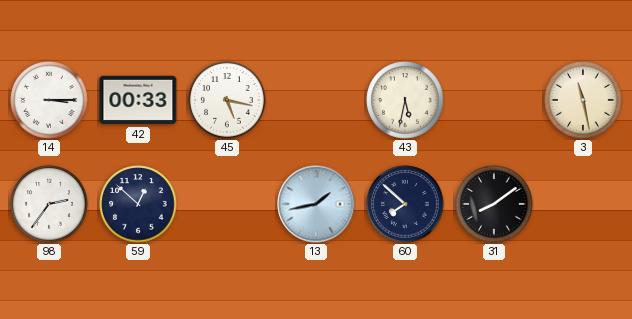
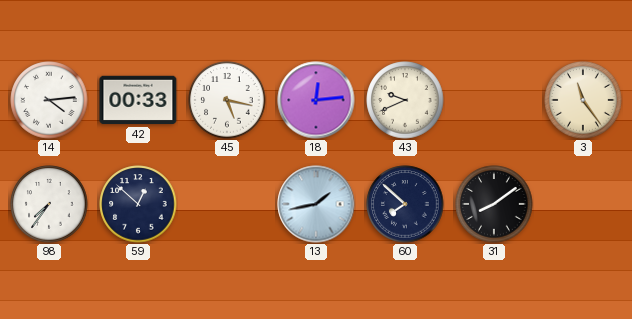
14: 3:15 -> 4:14
18: none -> 12:14
43: 5:32 -> 9:41
3: 11:28 -> 11:24
98: 2:36 -> 7:36
